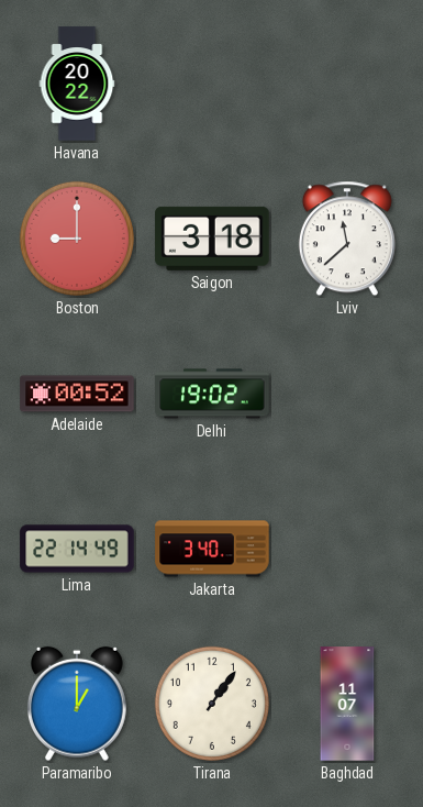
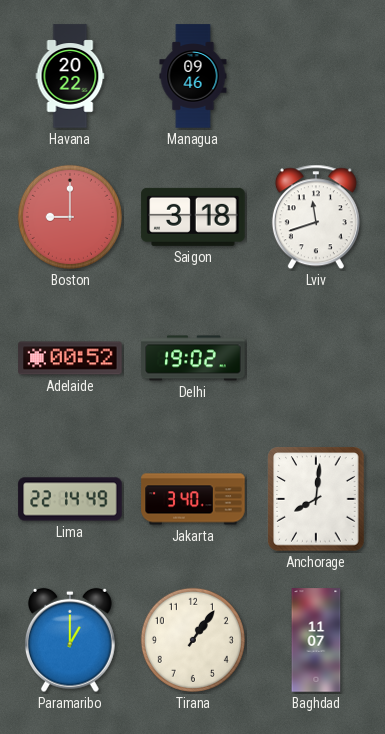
Managua: none -> 09:46
Lviv: 11:38 -> 11:42
Anchorage: none -> 8:01
